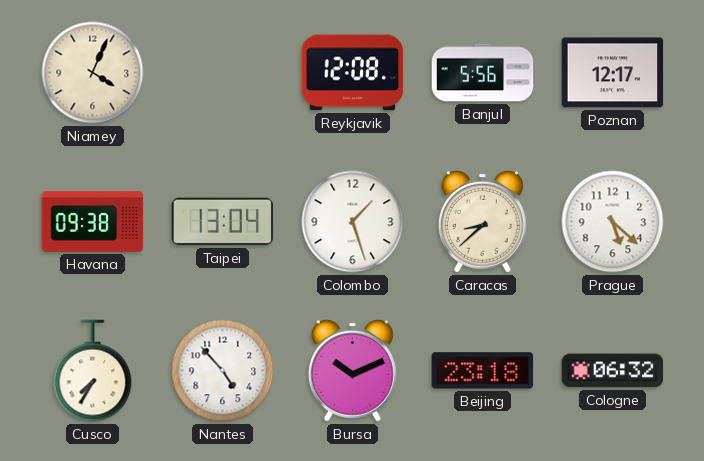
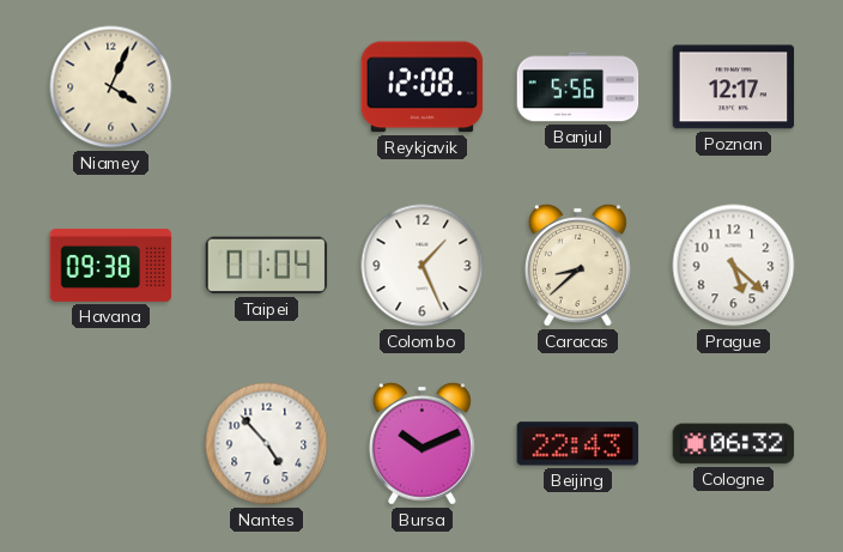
Taipei: 13:04 -> 01:04
Colombo: 1:27 -> 1:26
Cusco: 7:35 -> none
Beijing: 23:18 -> 22:43
